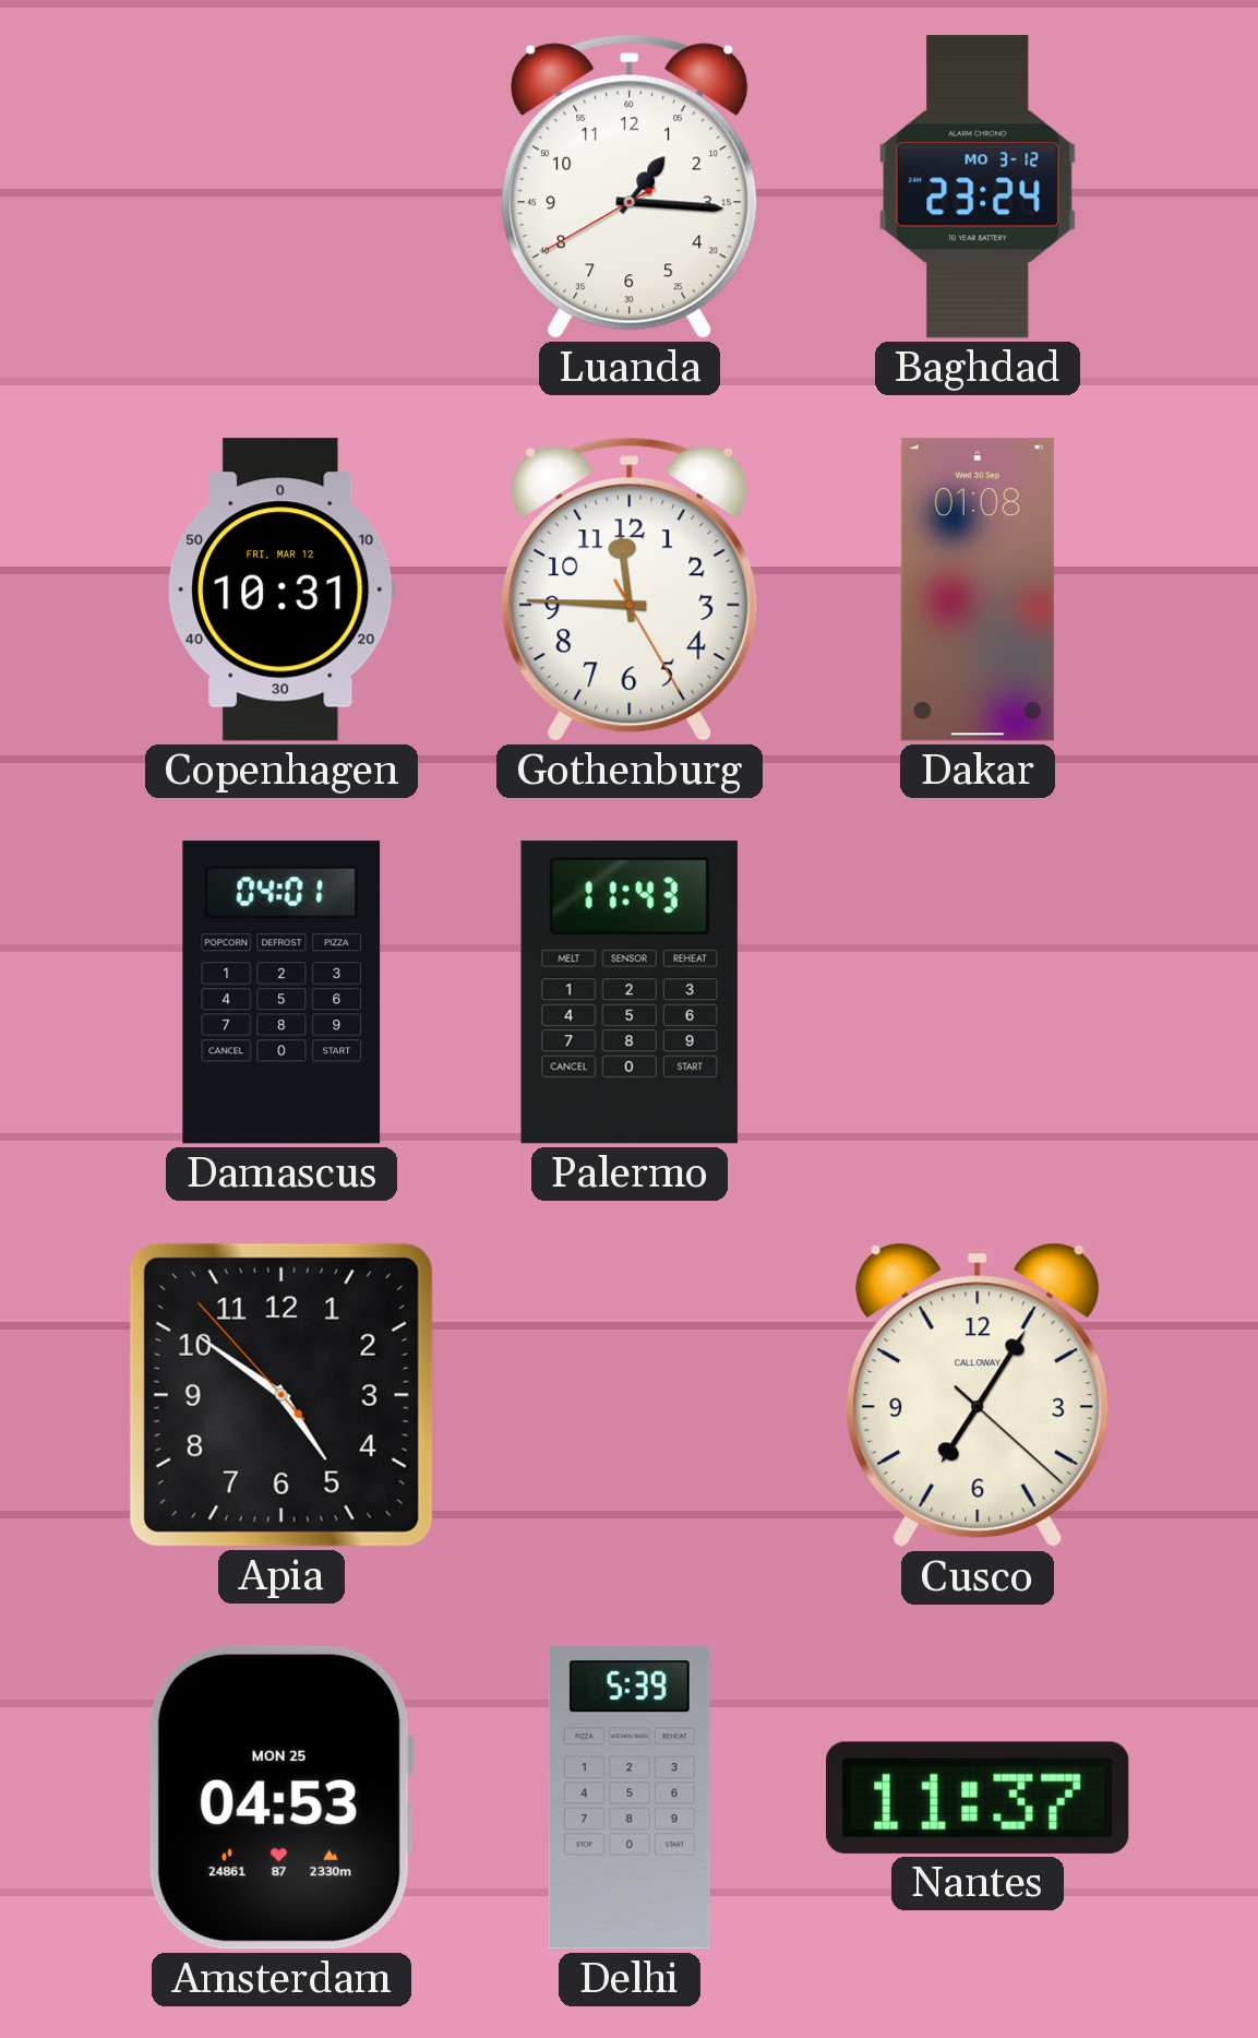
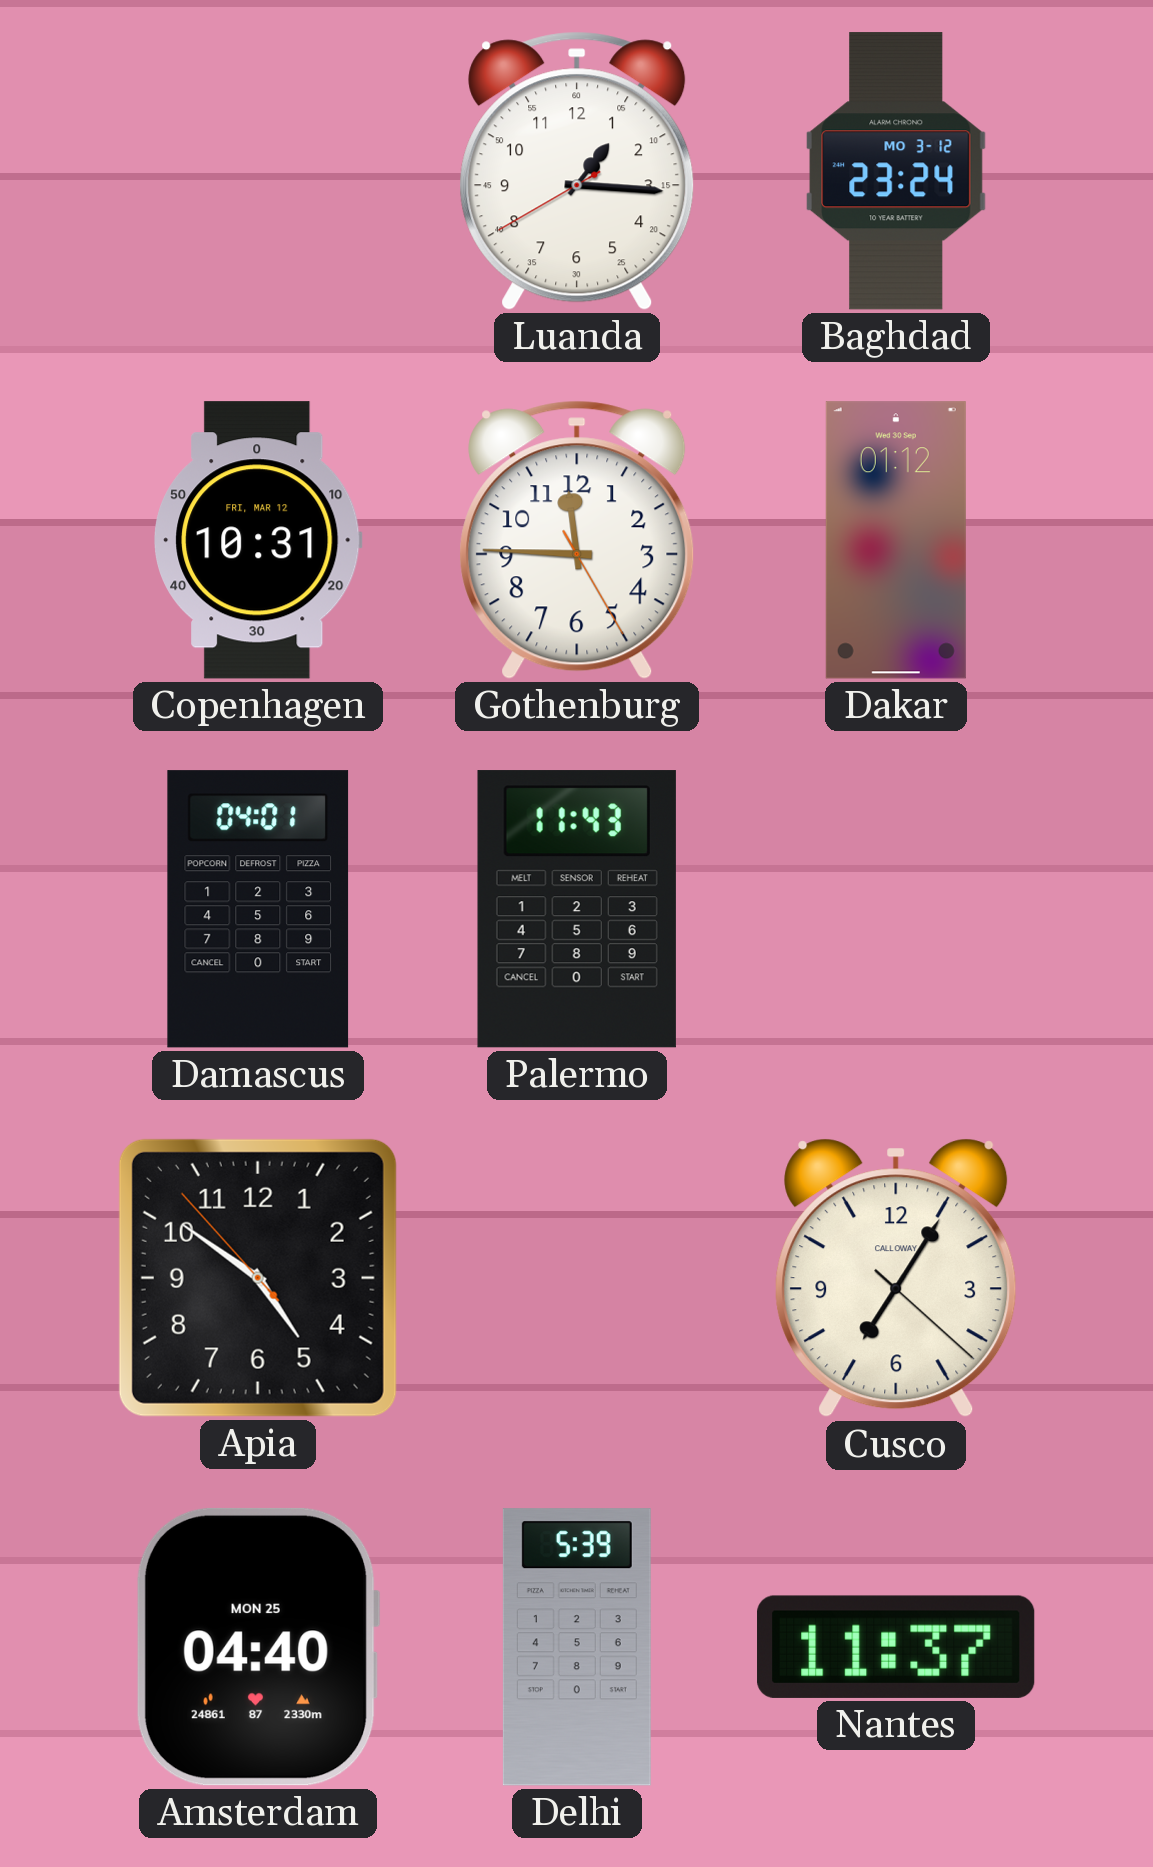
Dakar: 01:08 -> 01:12
Amsterdam: 04:53 -> 04:40
